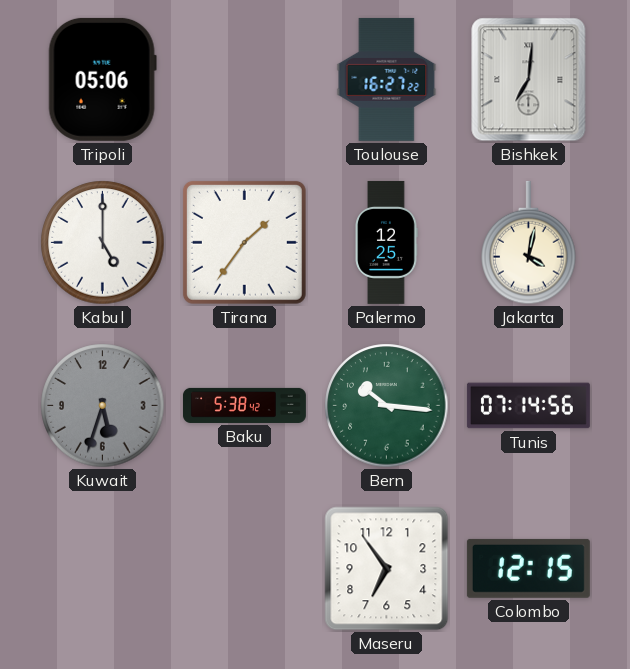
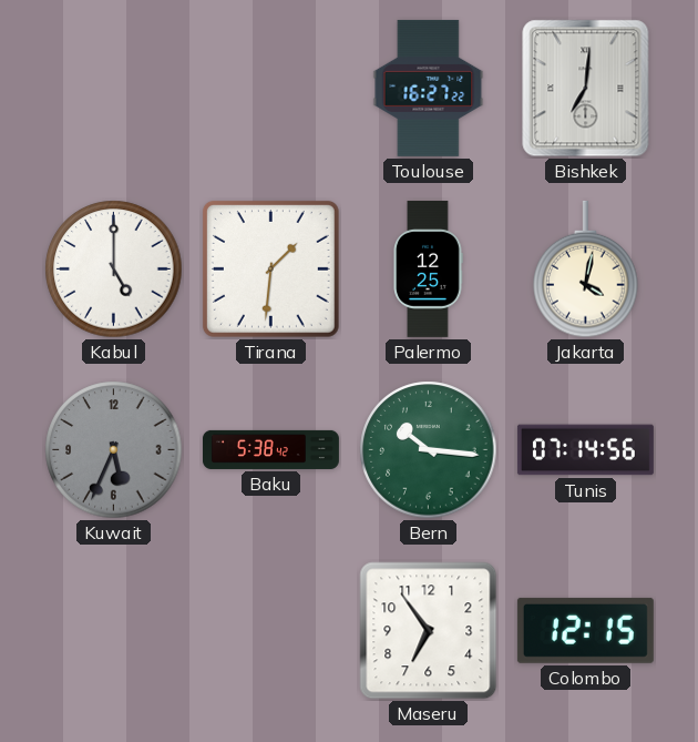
Tripoli: 05:06 -> none
Tirana: 1:36 -> 1:31
Kuwait: 5:33 -> 5:34
